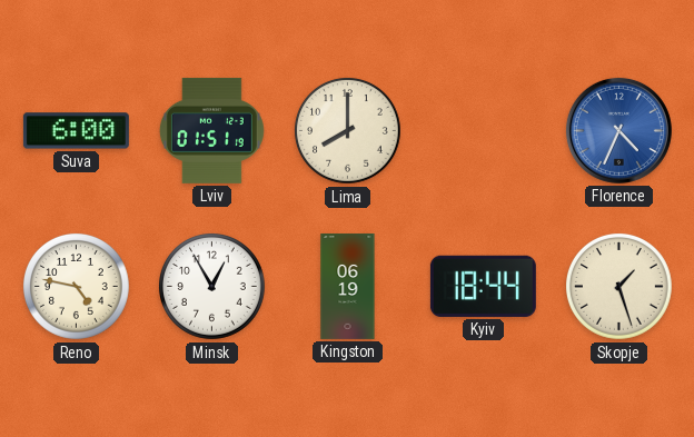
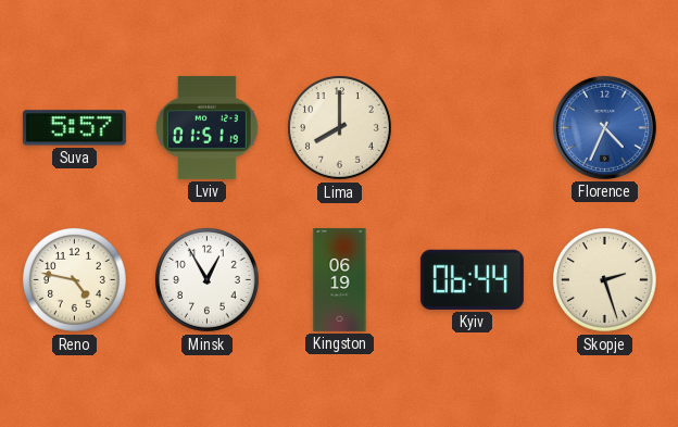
Suva: 6:00 -> 5:57
Kyiv: 18:44 -> 06:44
Skopje: 1:27 -> 2:27
